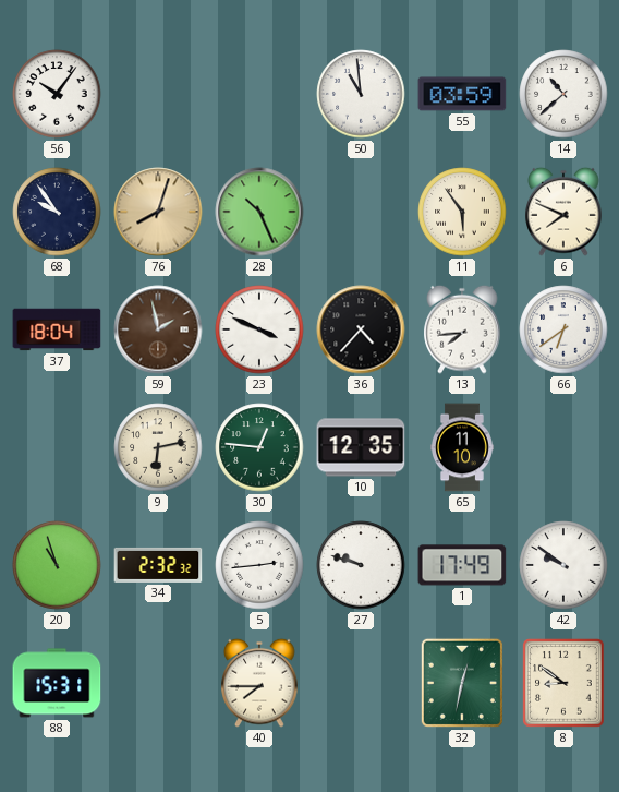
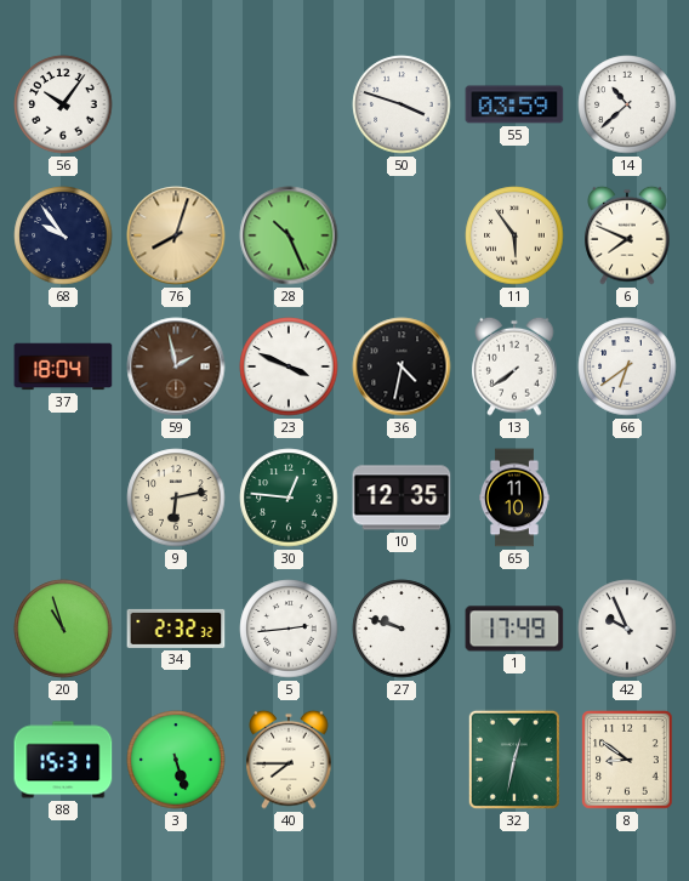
50: 10:59 -> 3:48
36: 4:37 -> 4:32
13: 7:44 -> 7:39
42: 9:51 -> 9:56
3: none -> 5:27
